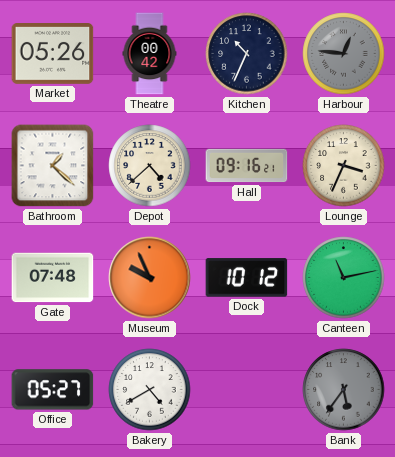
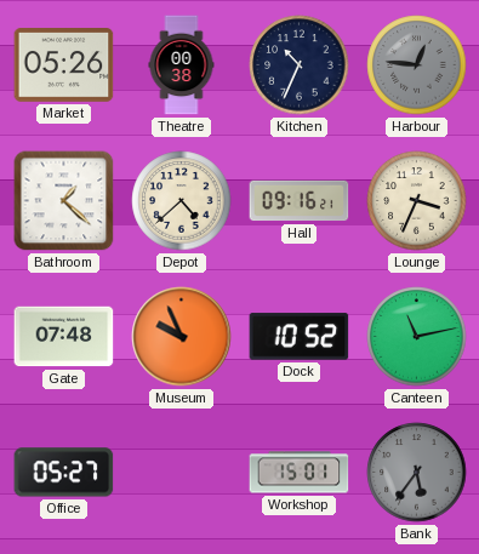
Theatre: 00:42 -> 00:38
Dock: 10:12 -> 10:52
Bakery: 4:40 -> none
Workshop: none -> 15:01
